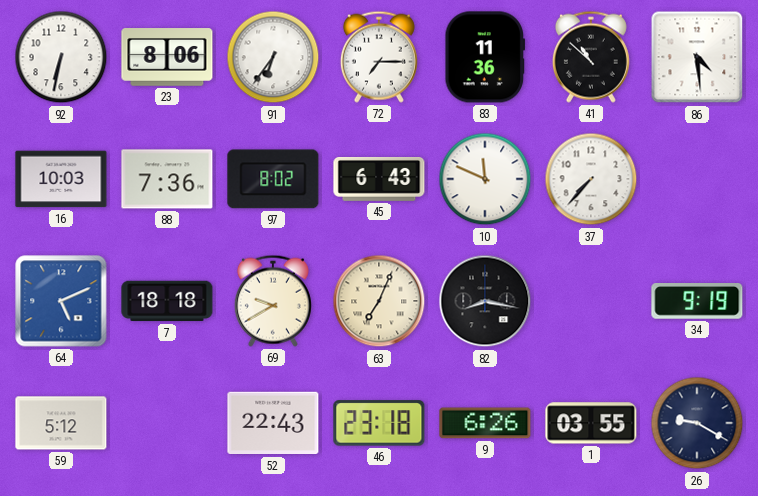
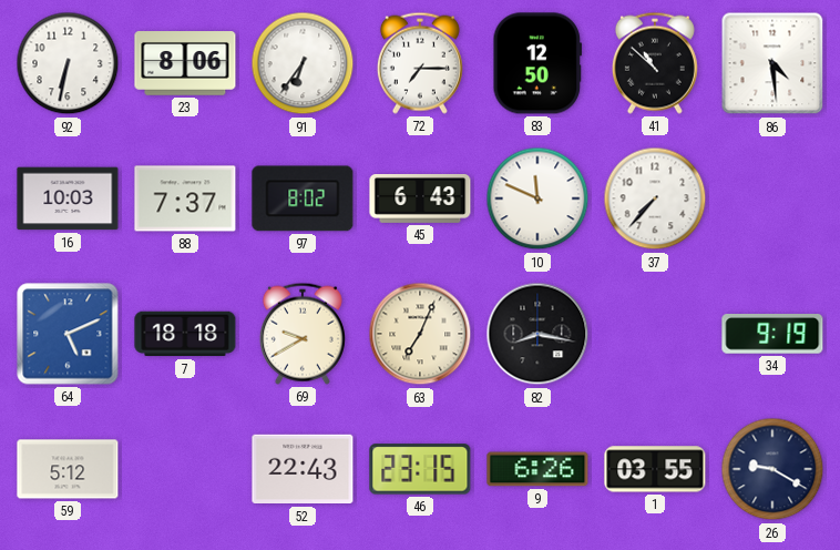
83: 11:36 -> 12:50
88: 7:36 -> 7:37
46: 23:18 -> 23:15
